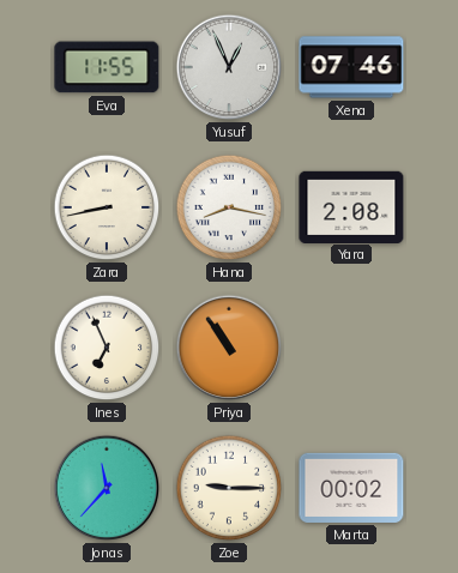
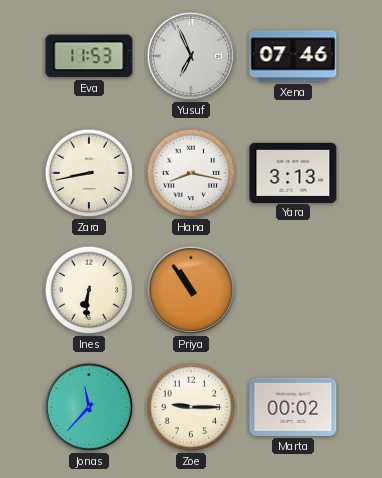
Eva: 11:55 -> 11:53
Yusuf: 12:56 -> 6:56
Yara: 2:08 -> 3:13
Ines: 6:56 -> 6:31
